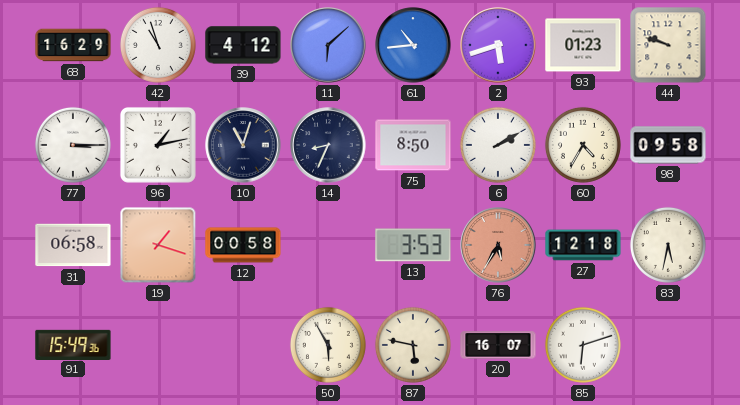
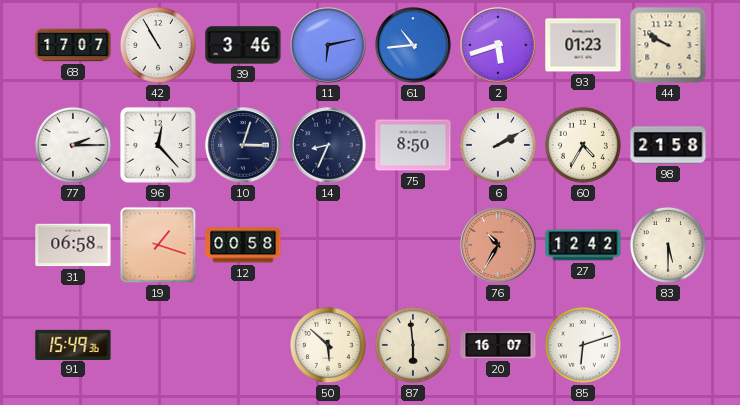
68: 16:29 -> 17:07
42: 10:57 -> 10:55
39: 4:12 -> 3:46
11: 6:08 -> 6:13
44: 9:48 -> 9:50
77: 3:15 -> 2:15
96: 1:13 -> 12:23
10: 11:03 -> 3:03
98: 09:58 -> 21:58
13: 3:53 -> none
76: 5:35 -> 10:35
27: 12:18 -> 12:42
83: 5:32 -> 5:30
50: 5:55 -> 5:52
87: 5:47 -> 5:59
